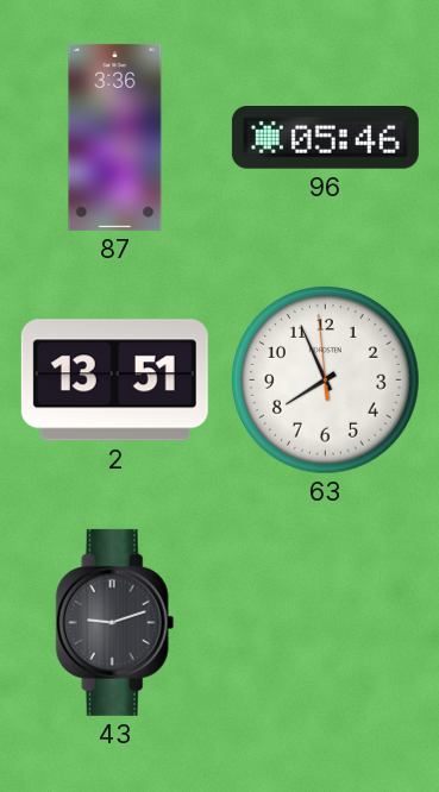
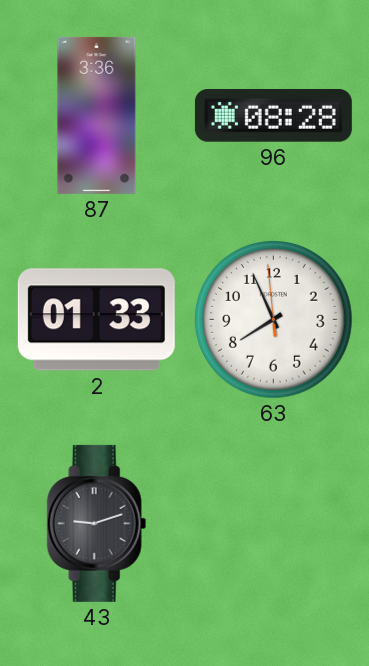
96: 05:46 -> 08:28
2: 13:51 -> 01:33
